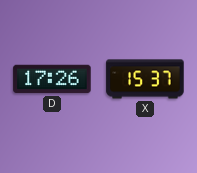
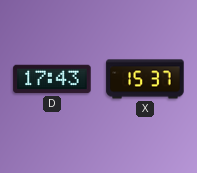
D: 17:26 -> 17:43
